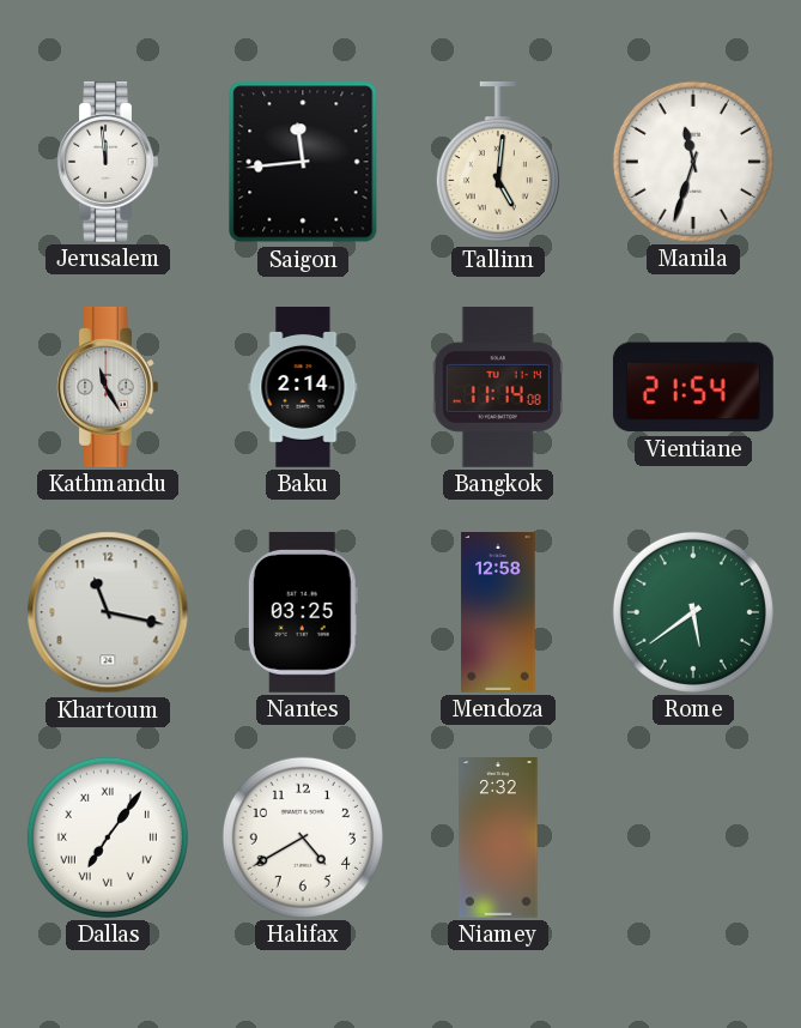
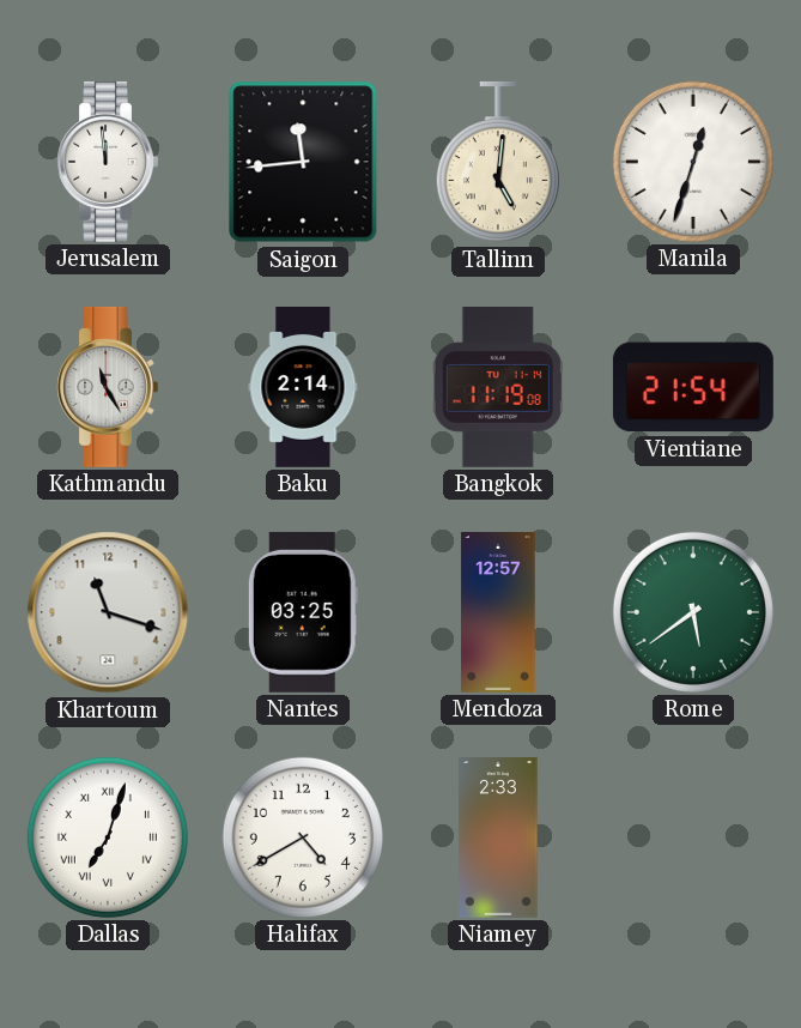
Manila: 11:33 -> 12:33
Bangkok: 11:14 -> 11:19
Khartoum: 11:17 -> 11:18
Mendoza: 12:58 -> 12:57
Dallas: 7:06 -> 7:03
Niamey: 2:32 -> 2:33
